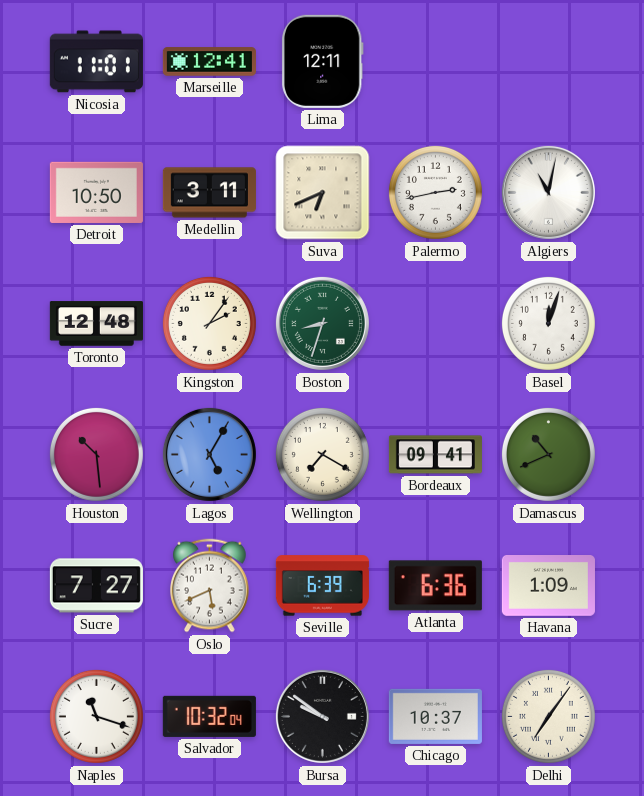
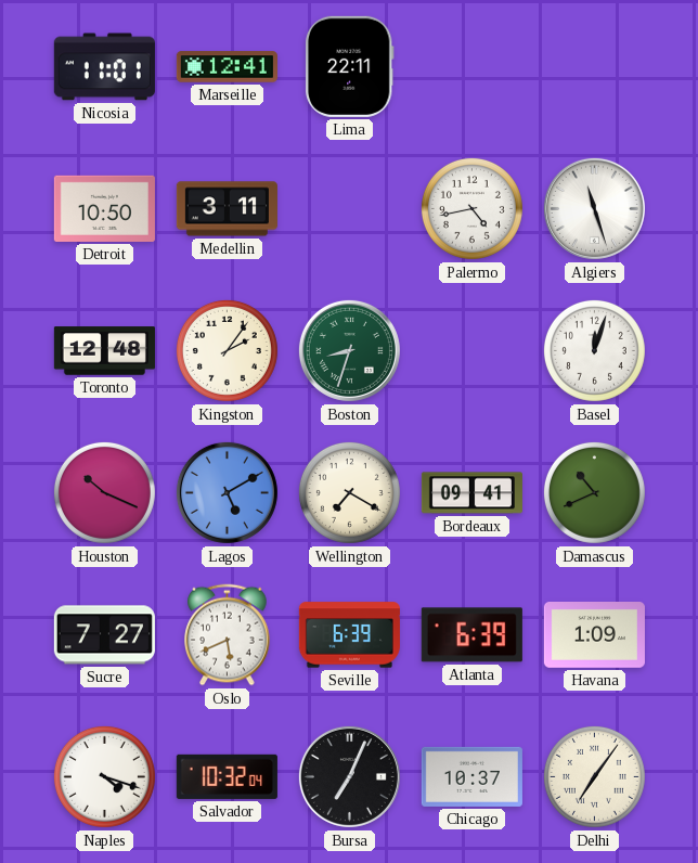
Lima: 12:11 -> 22:11
Suva: 6:41 -> none
Palermo: 2:43 -> 4:43
Algiers: 11:02 -> 11:27
Houston: 10:29 -> 10:19
Lagos: 5:05 -> 5:10
Atlanta: 6:36 -> 6:39
Naples: 11:18 -> 4:18
Bursa: 9:51 -> 7:04
